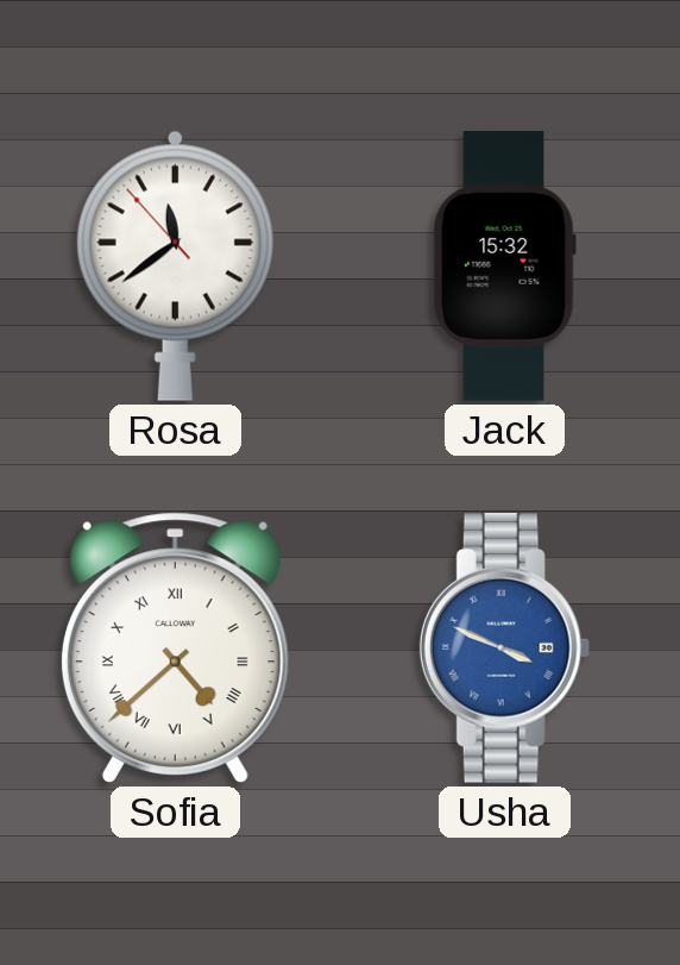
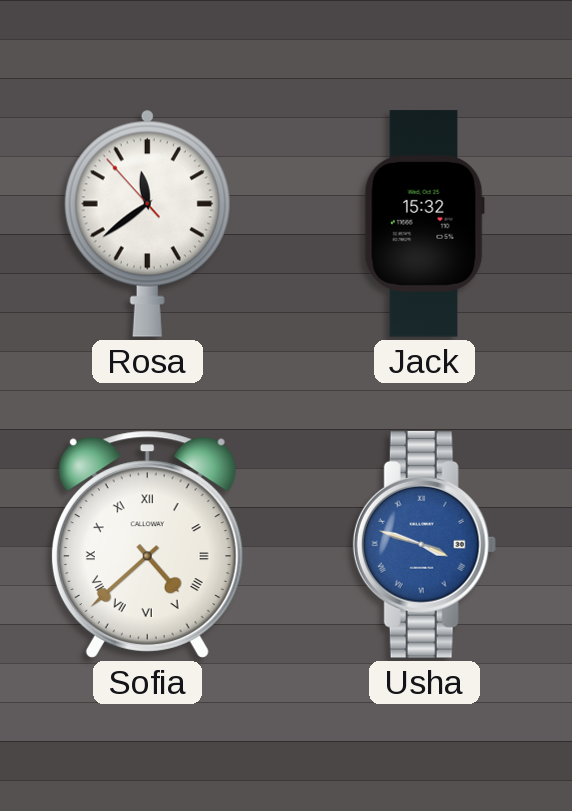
Usha: 3:49 -> 3:48
